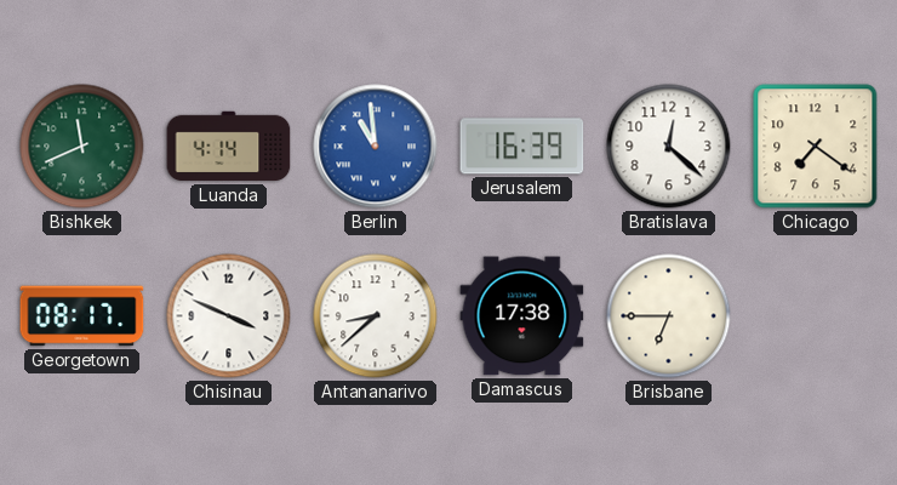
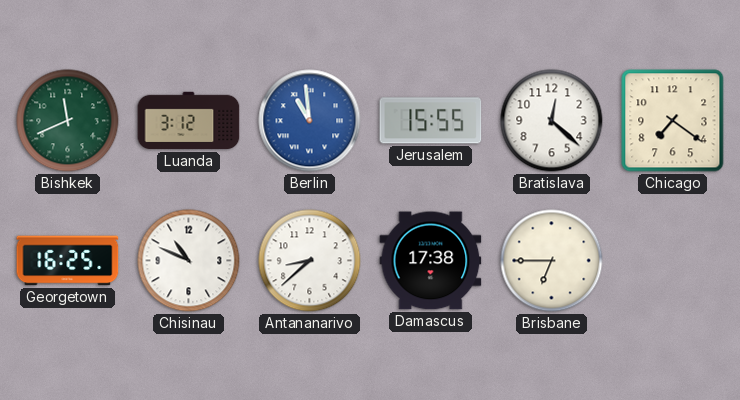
Luanda: 4:14 -> 3:12
Jerusalem: 16:39 -> 15:55
Georgetown: 08:17 -> 16:25
Chisinau: 3:49 -> 10:49
